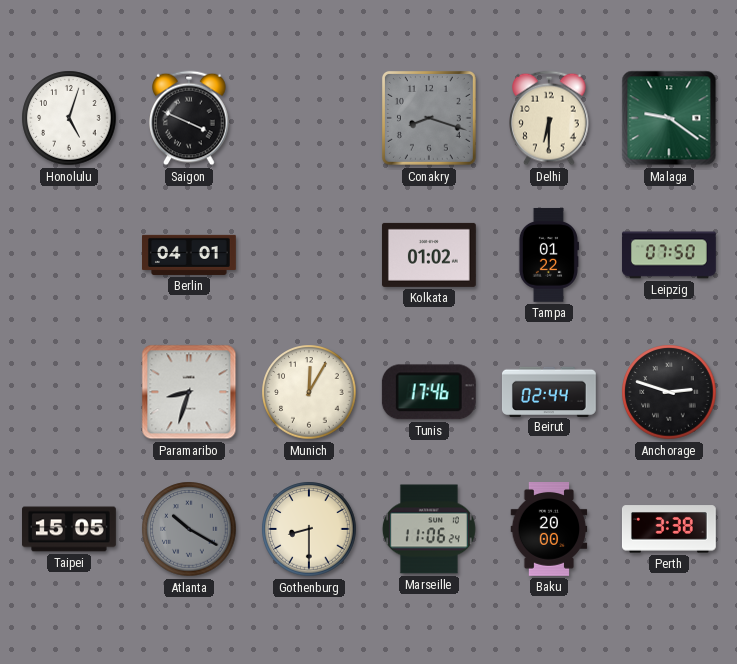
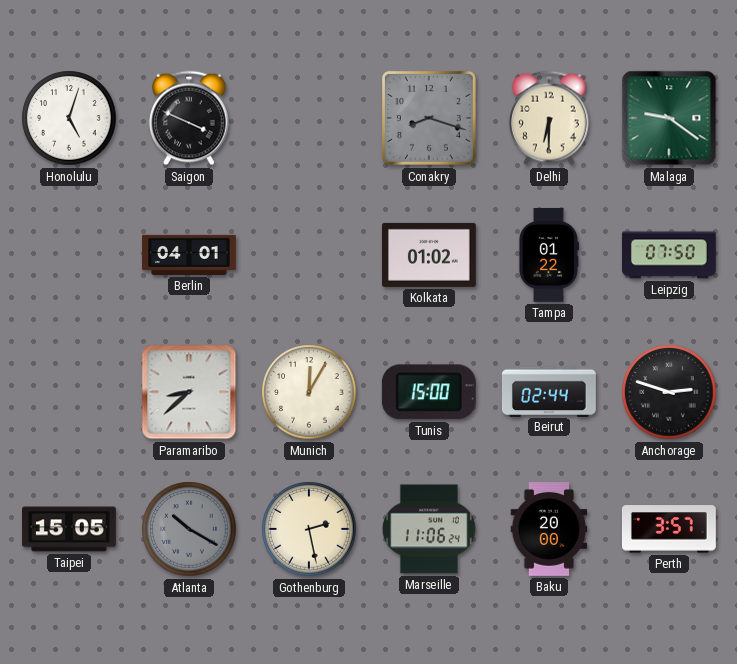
Paramaribo: 8:33 -> 8:38
Tunis: 17:46 -> 15:00
Gothenburg: 8:30 -> 2:28
Perth: 3:38 -> 3:57
